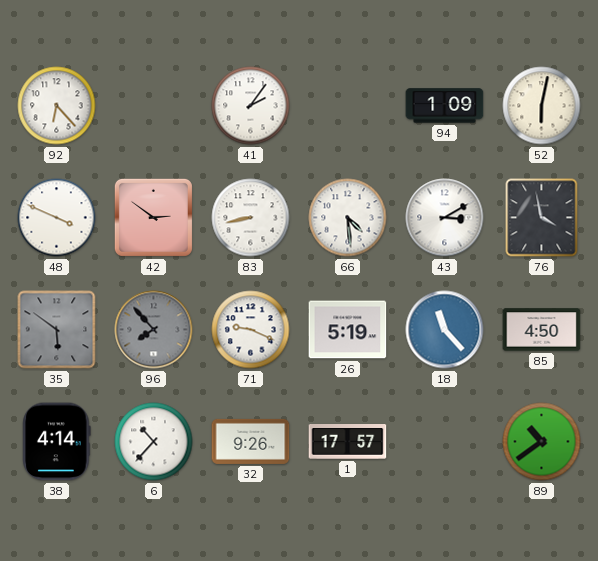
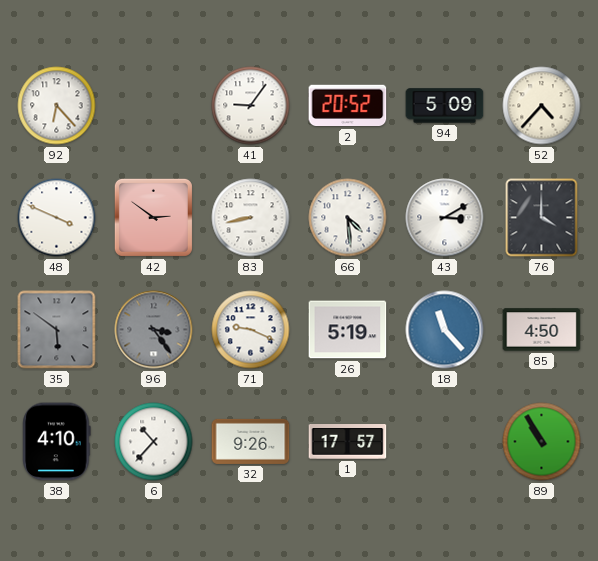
41: 2:06 -> 9:06
2: none -> 20:52
94: 1:09 -> 5:09
52: 6:02 -> 4:37
76: 3:58 -> 4:00
96: 7:53 -> 3:24
38: 4:14 -> 4:10
89: 10:39 -> 10:55
